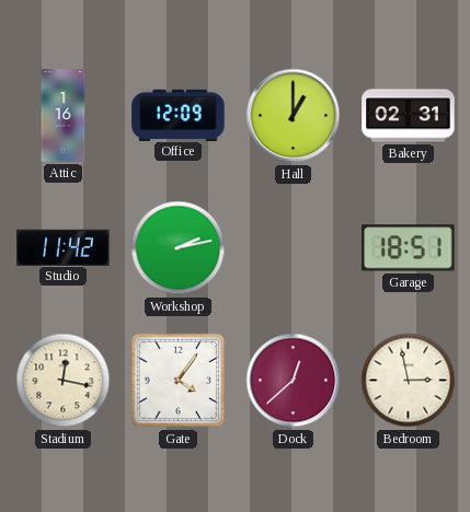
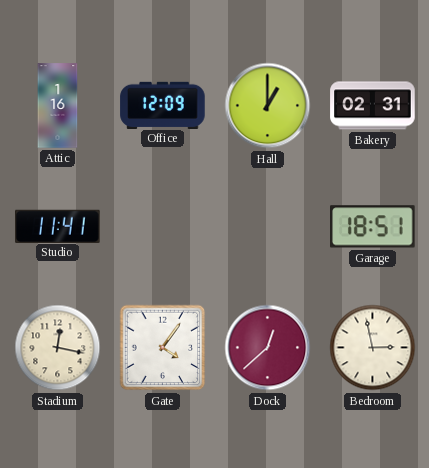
Studio: 11:42 -> 11:41
Workshop: 2:13 -> none
